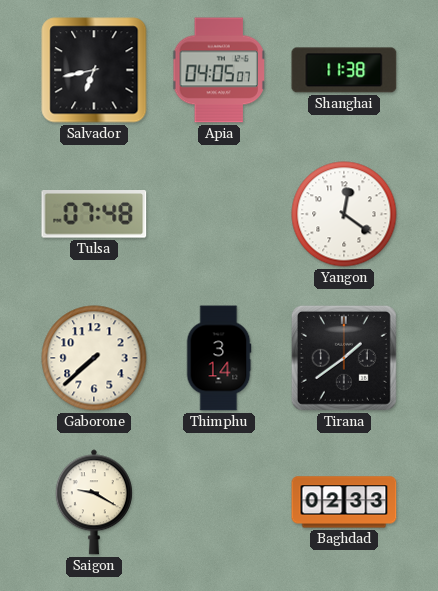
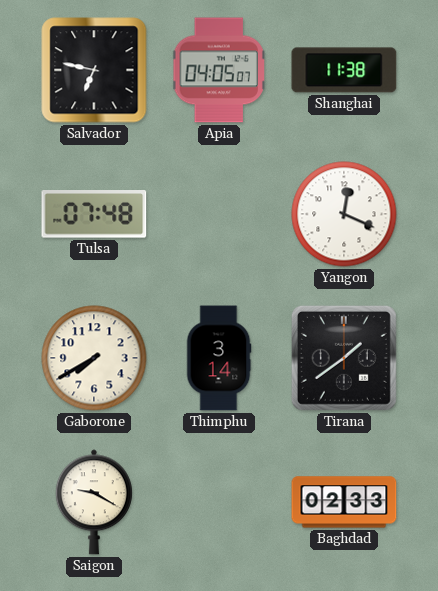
Salvador: 6:43 -> 6:47
Yangon: 12:21 -> 12:19
Gaborone: 7:38 -> 7:40
